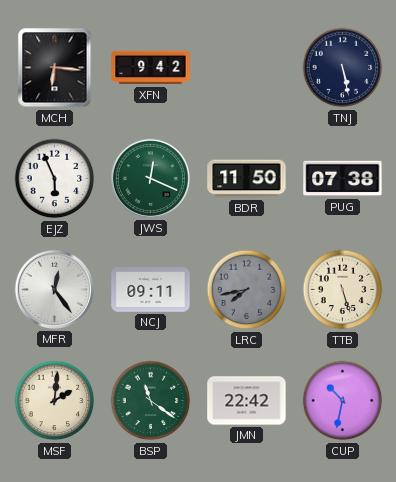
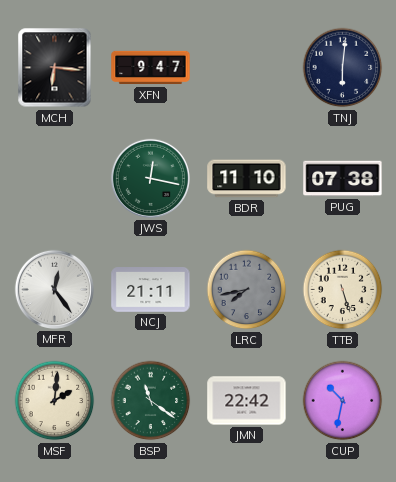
XFN: 9:42 -> 9:47
TNJ: 5:28 -> 6:01
EJZ: 5:56 -> none
JWS: 12:19 -> 12:17
BDR: 11:50 -> 11:10
NCJ: 09:11 -> 21:11
